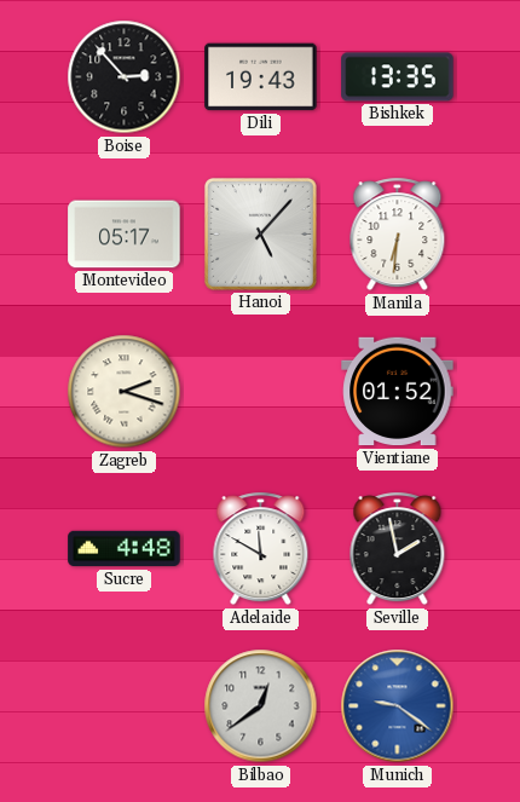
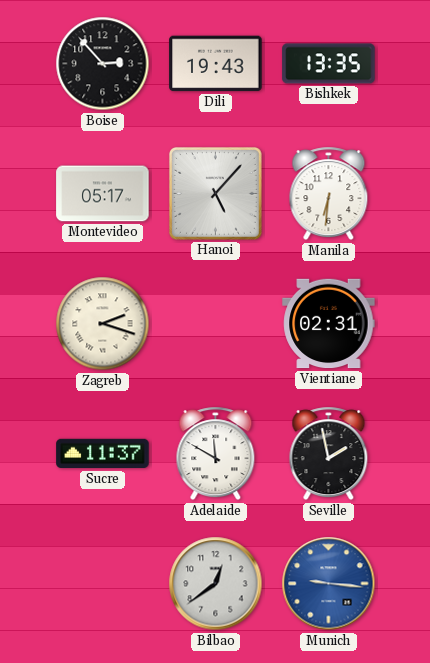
Vientiane: 01:52 -> 02:31
Sucre: 4:48 -> 11:37
Munich: 9:21 -> 9:16
